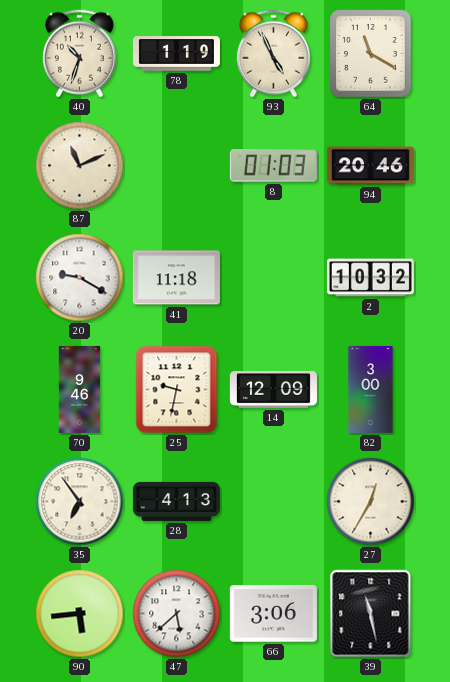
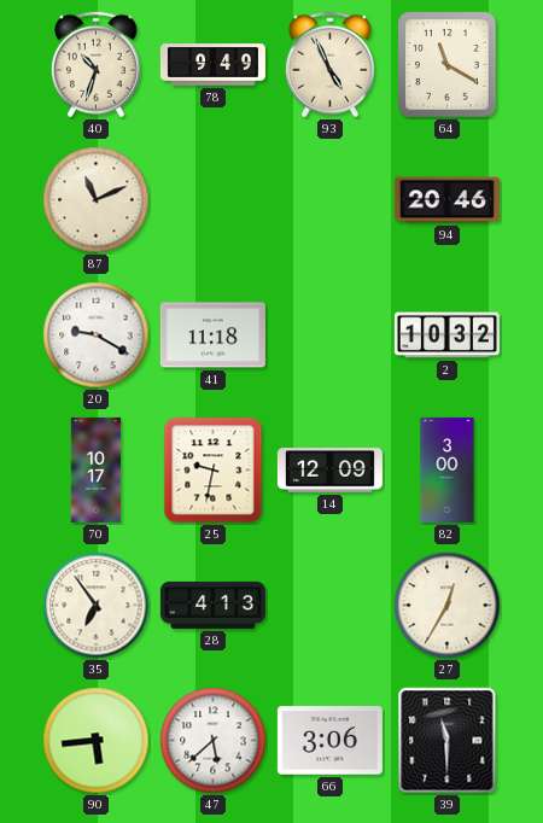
78: 1:19 -> 9:49
8: 01:03 -> none
70: 9:46 -> 10:17
39: 11:28 -> 11:30
